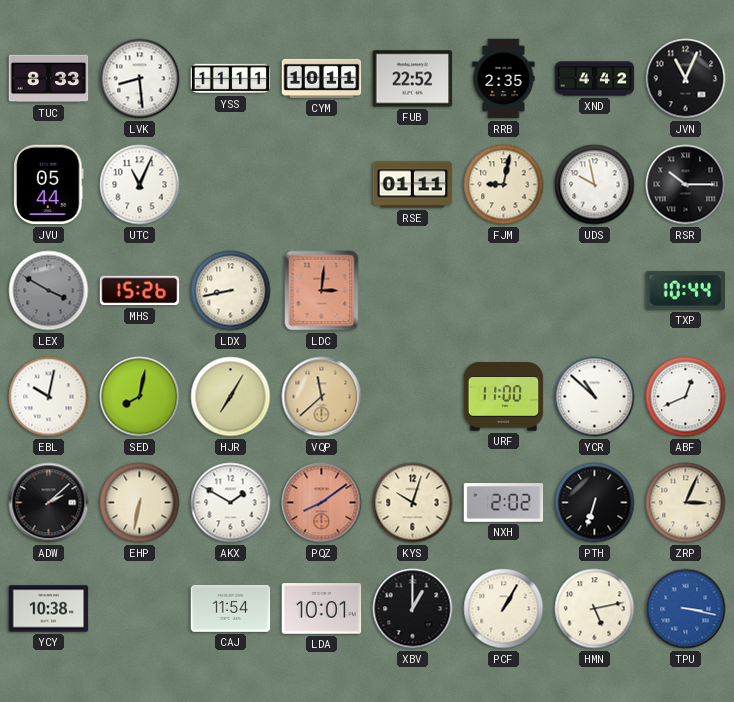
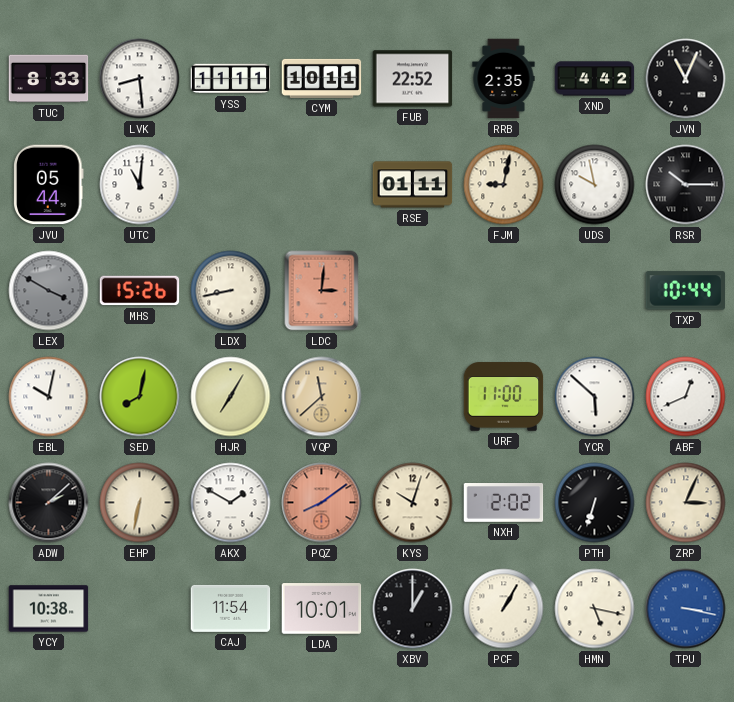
UTC: 11:04 -> 11:01
YCR: 10:52 -> 5:52
HMN: 5:13 -> 5:17
